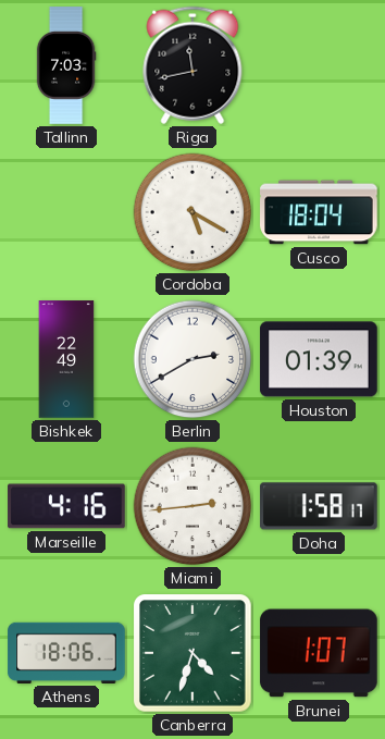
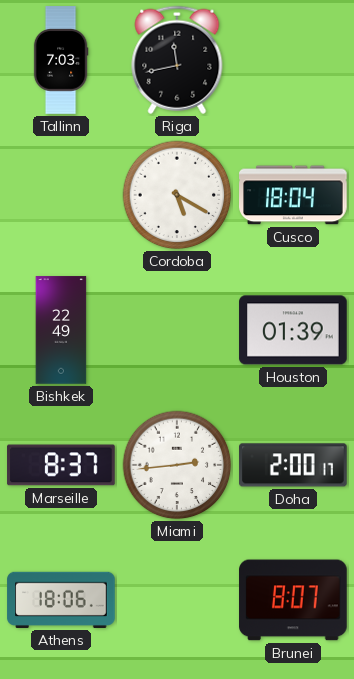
Berlin: 2:40 -> none
Marseille: 4:16 -> 8:37
Doha: 1:58 -> 2:00
Canberra: 4:33 -> none
Brunei: 1:07 -> 8:07
